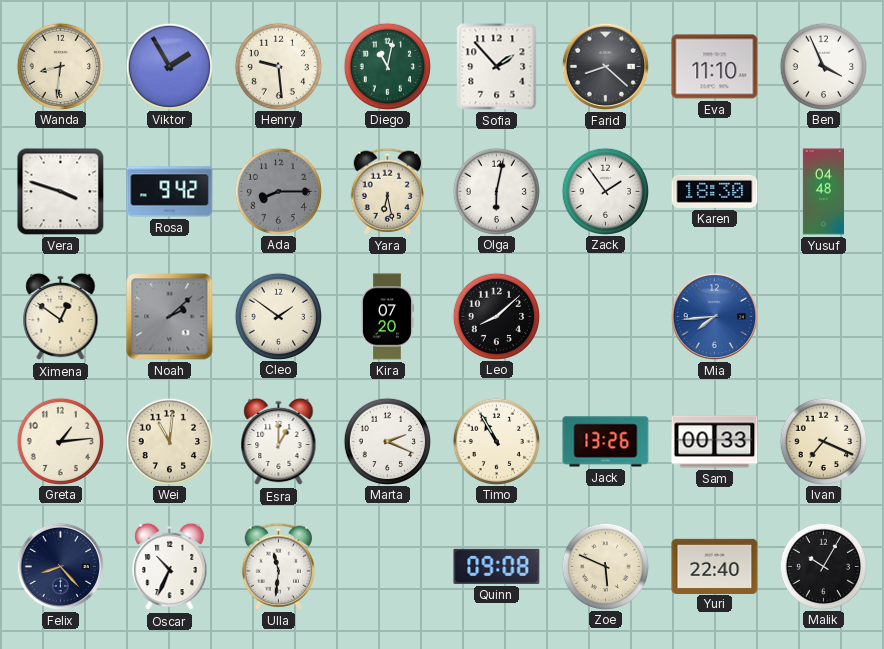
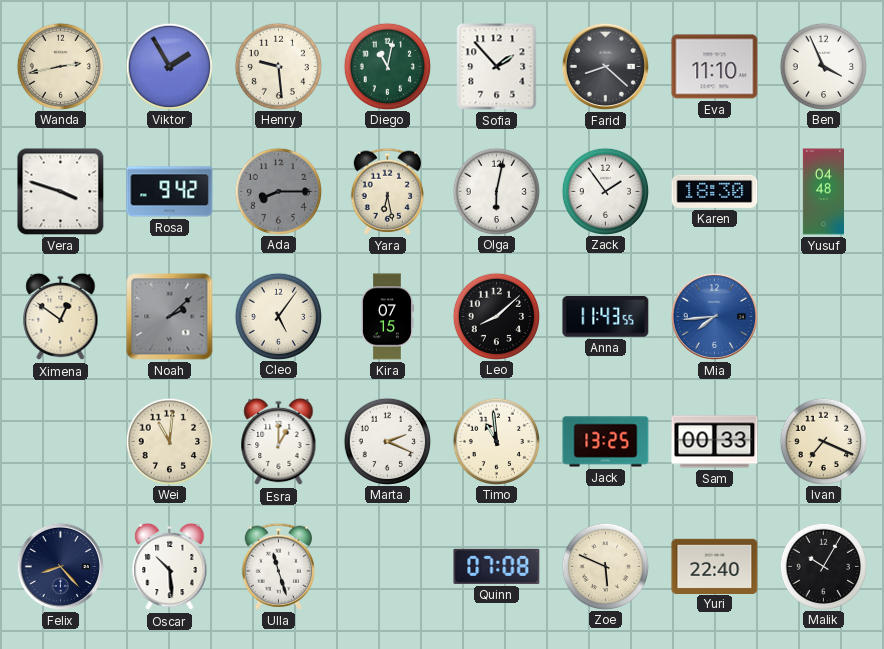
Wanda: 8:31 -> 2:43
Cleo: 1:51 -> 5:06
Kira: 07:20 -> 07:15
Anna: none -> 11:43
Greta: 1:14 -> none
Timo: 10:55 -> 10:59
Jack: 13:26 -> 13:25
Oscar: 10:34 -> 10:29
Ulla: 11:31 -> 11:27
Quinn: 09:08 -> 07:08
